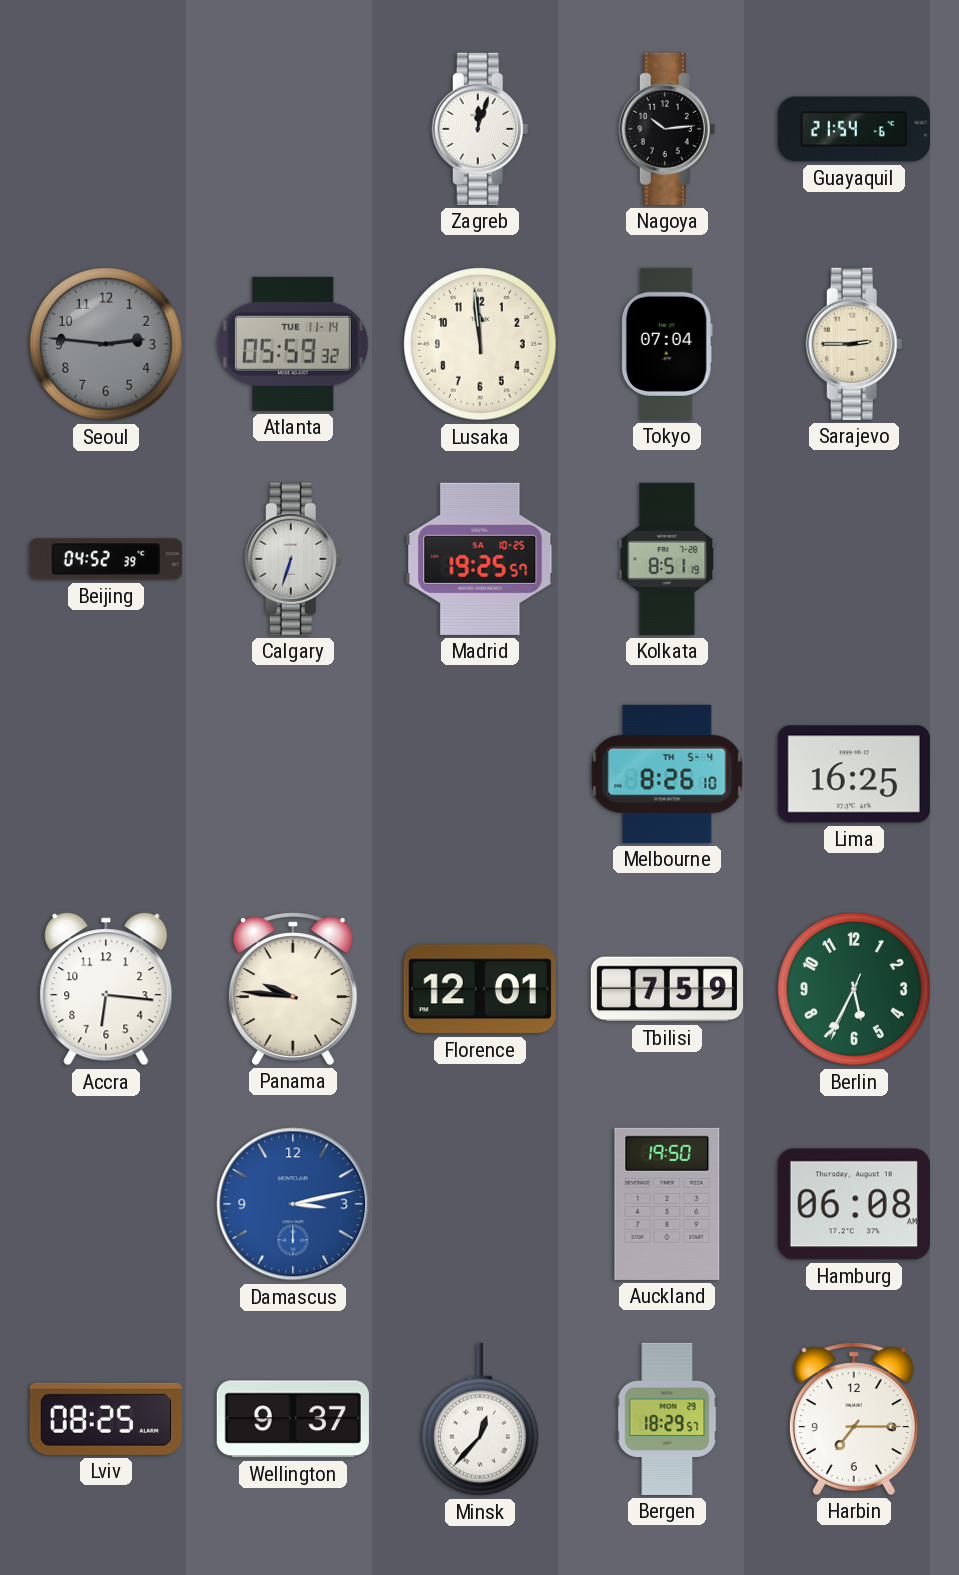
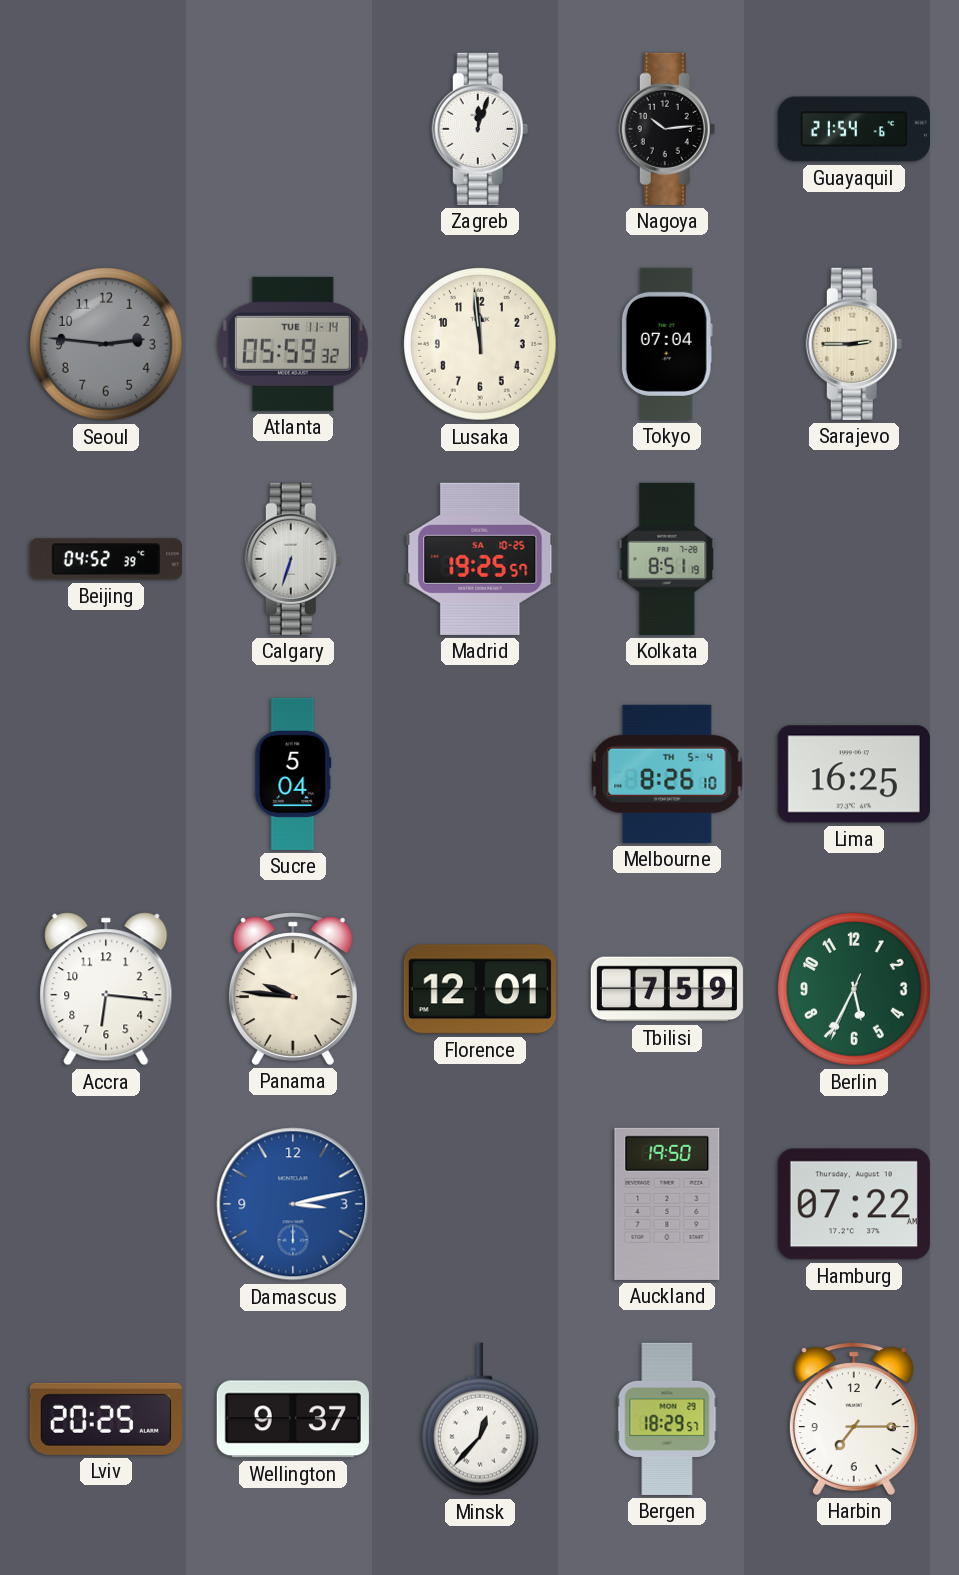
Sucre: none -> 5:04
Hamburg: 06:08 -> 07:22
Lviv: 08:25 -> 20:25
